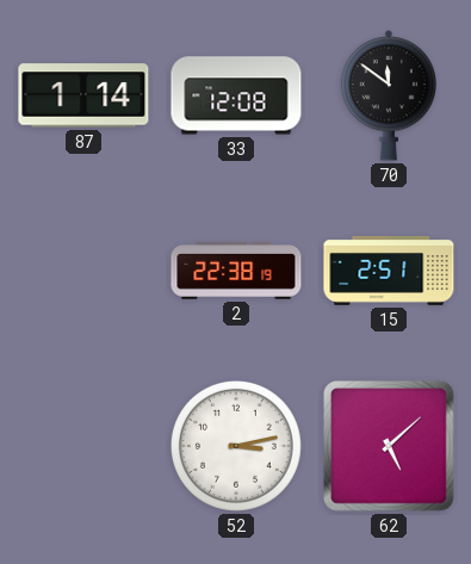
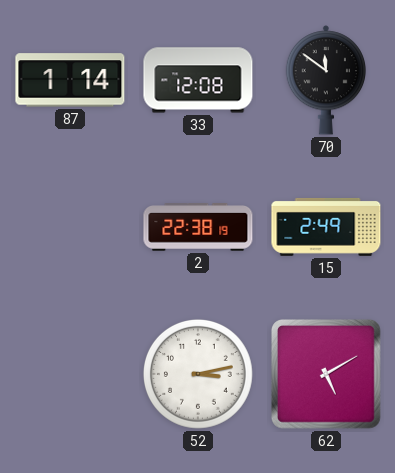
15: 2:51 -> 2:49
62: 5:08 -> 5:10
